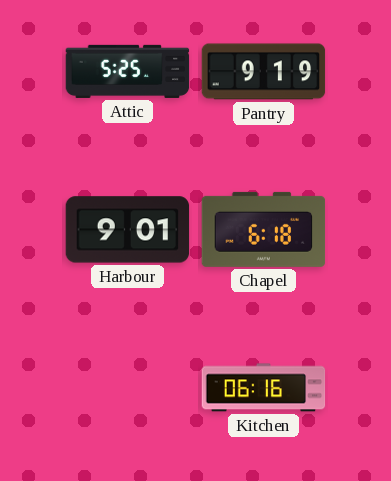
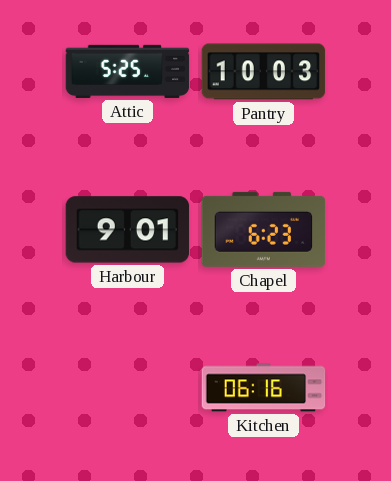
Pantry: 9:19 -> 10:03
Chapel: 6:18 -> 6:23
